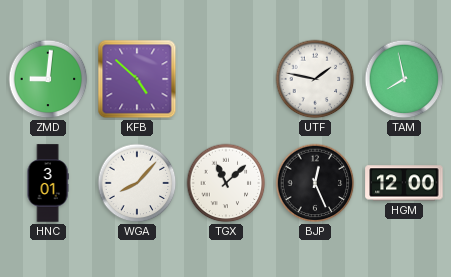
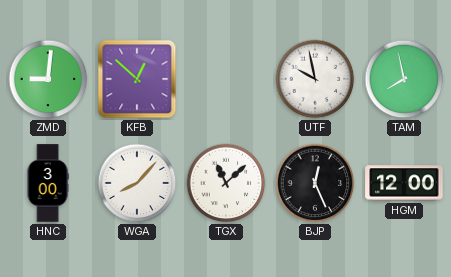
KFB: 4:52 -> 12:52
UTF: 1:47 -> 9:58
HNC: 3:01 -> 3:00
